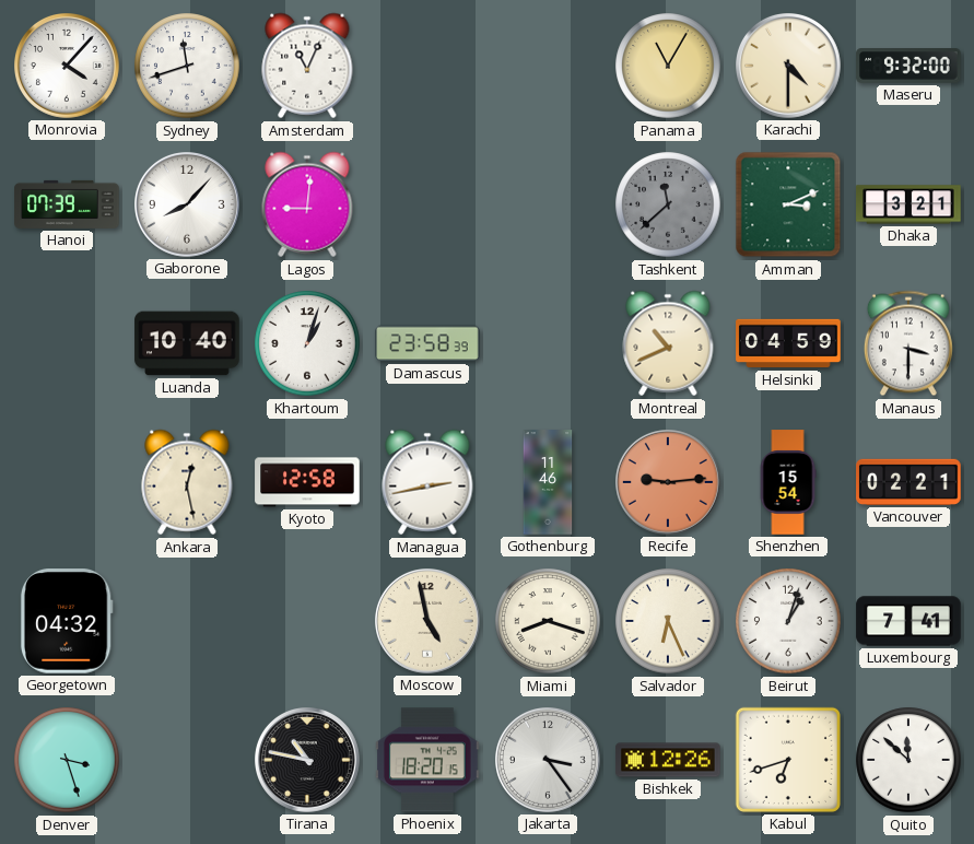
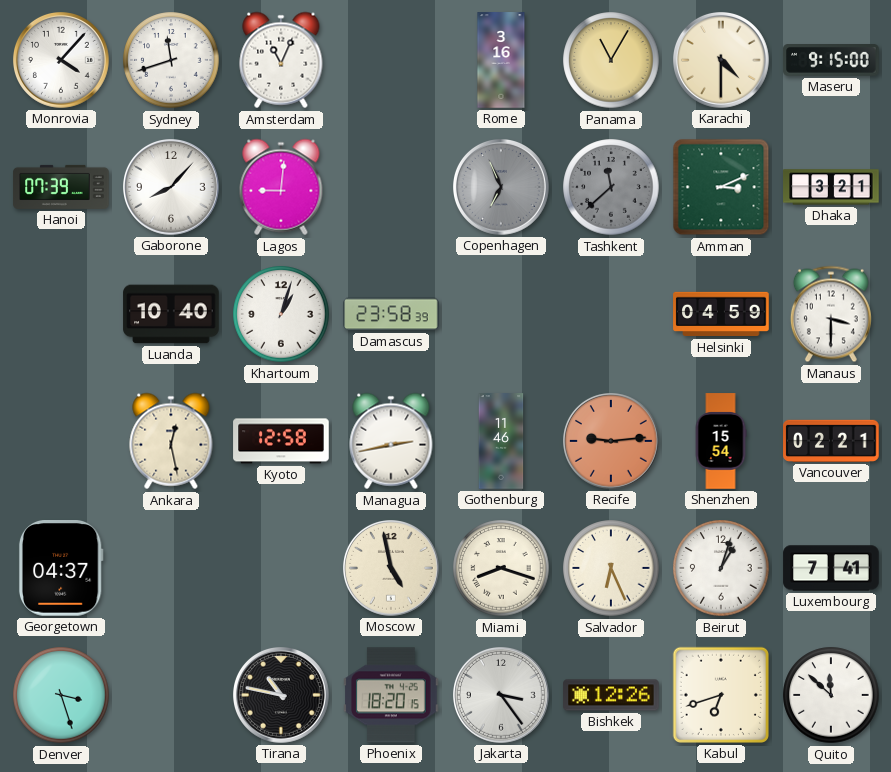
Rome: none -> 3:16
Maseru: 9:32 -> 9:15
Copenhagen: none -> 6:56
Montreal: 10:41 -> none
Georgetown: 04:32 -> 04:37
